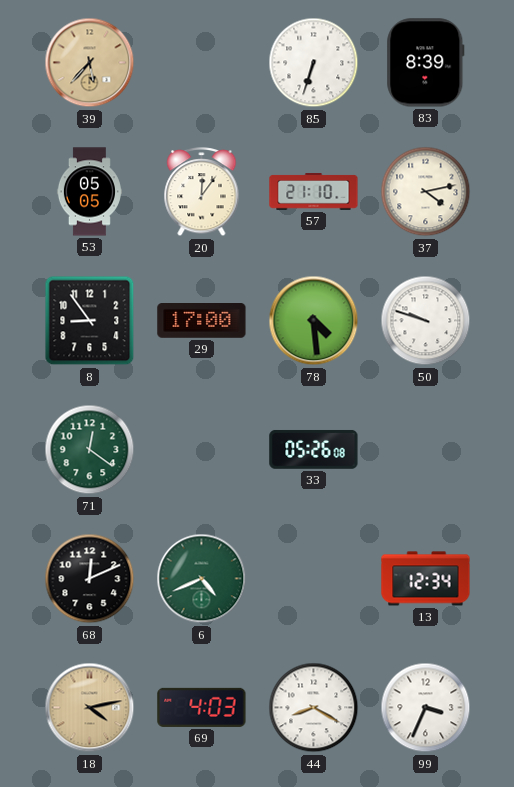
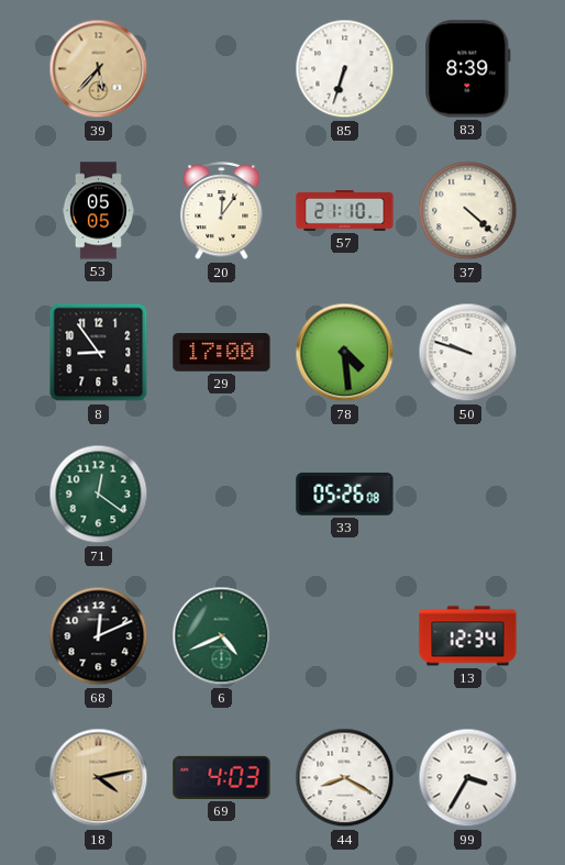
37: 4:13 -> 4:22
99: 3:34 -> 3:35
